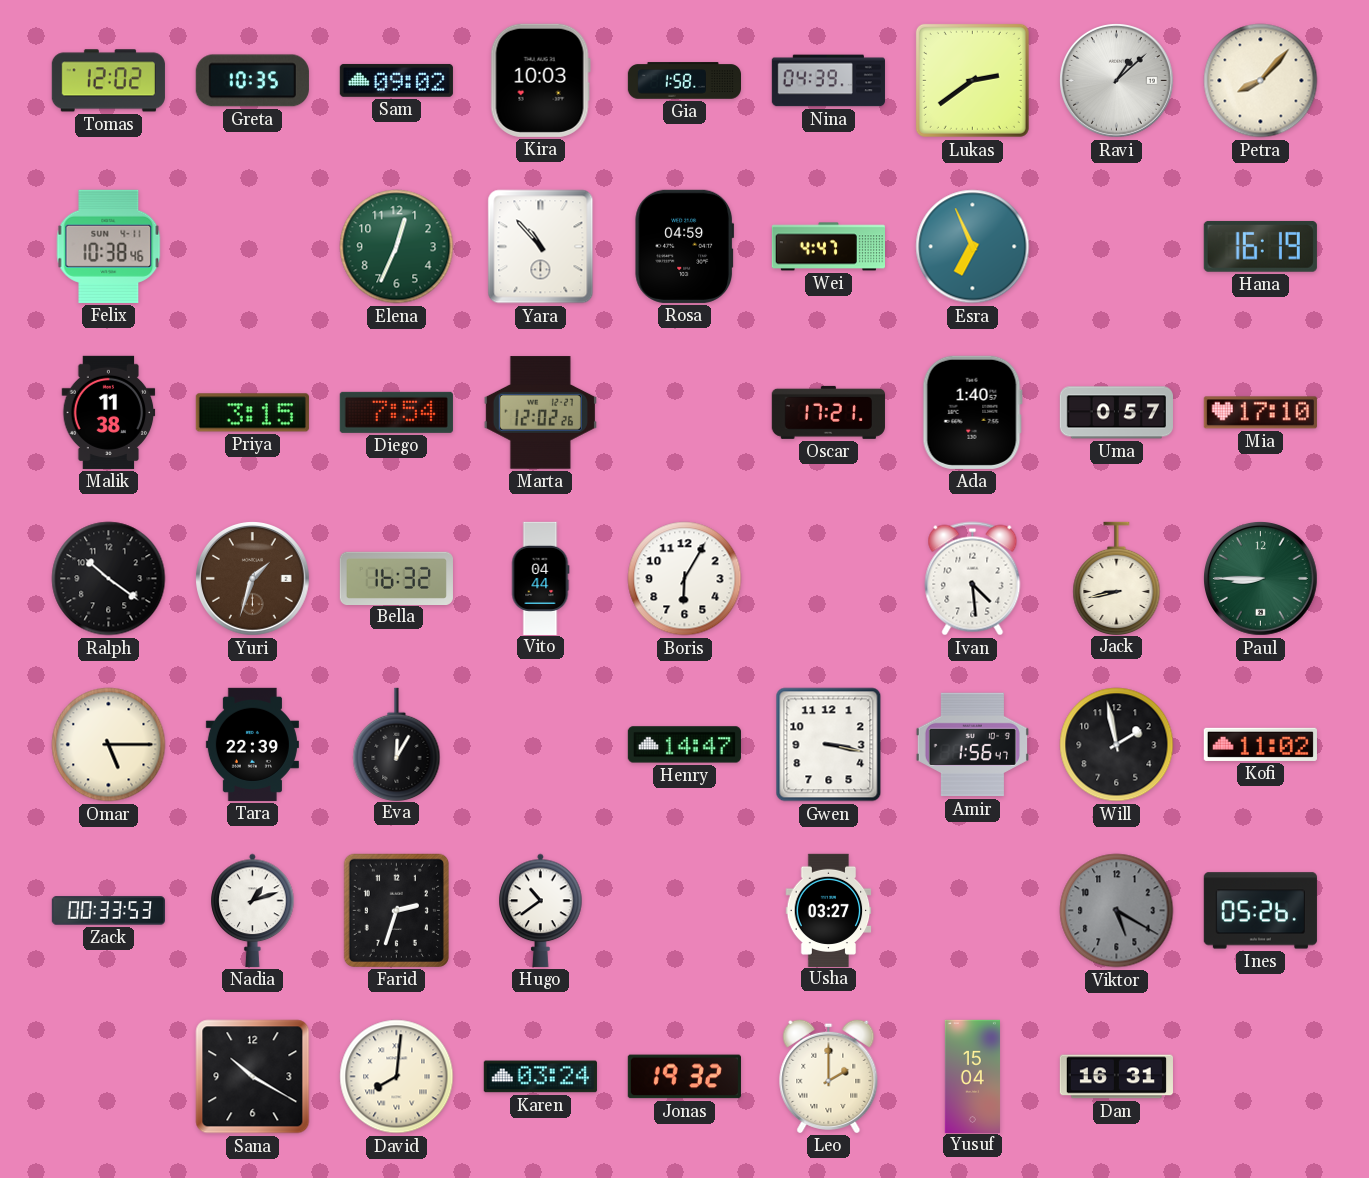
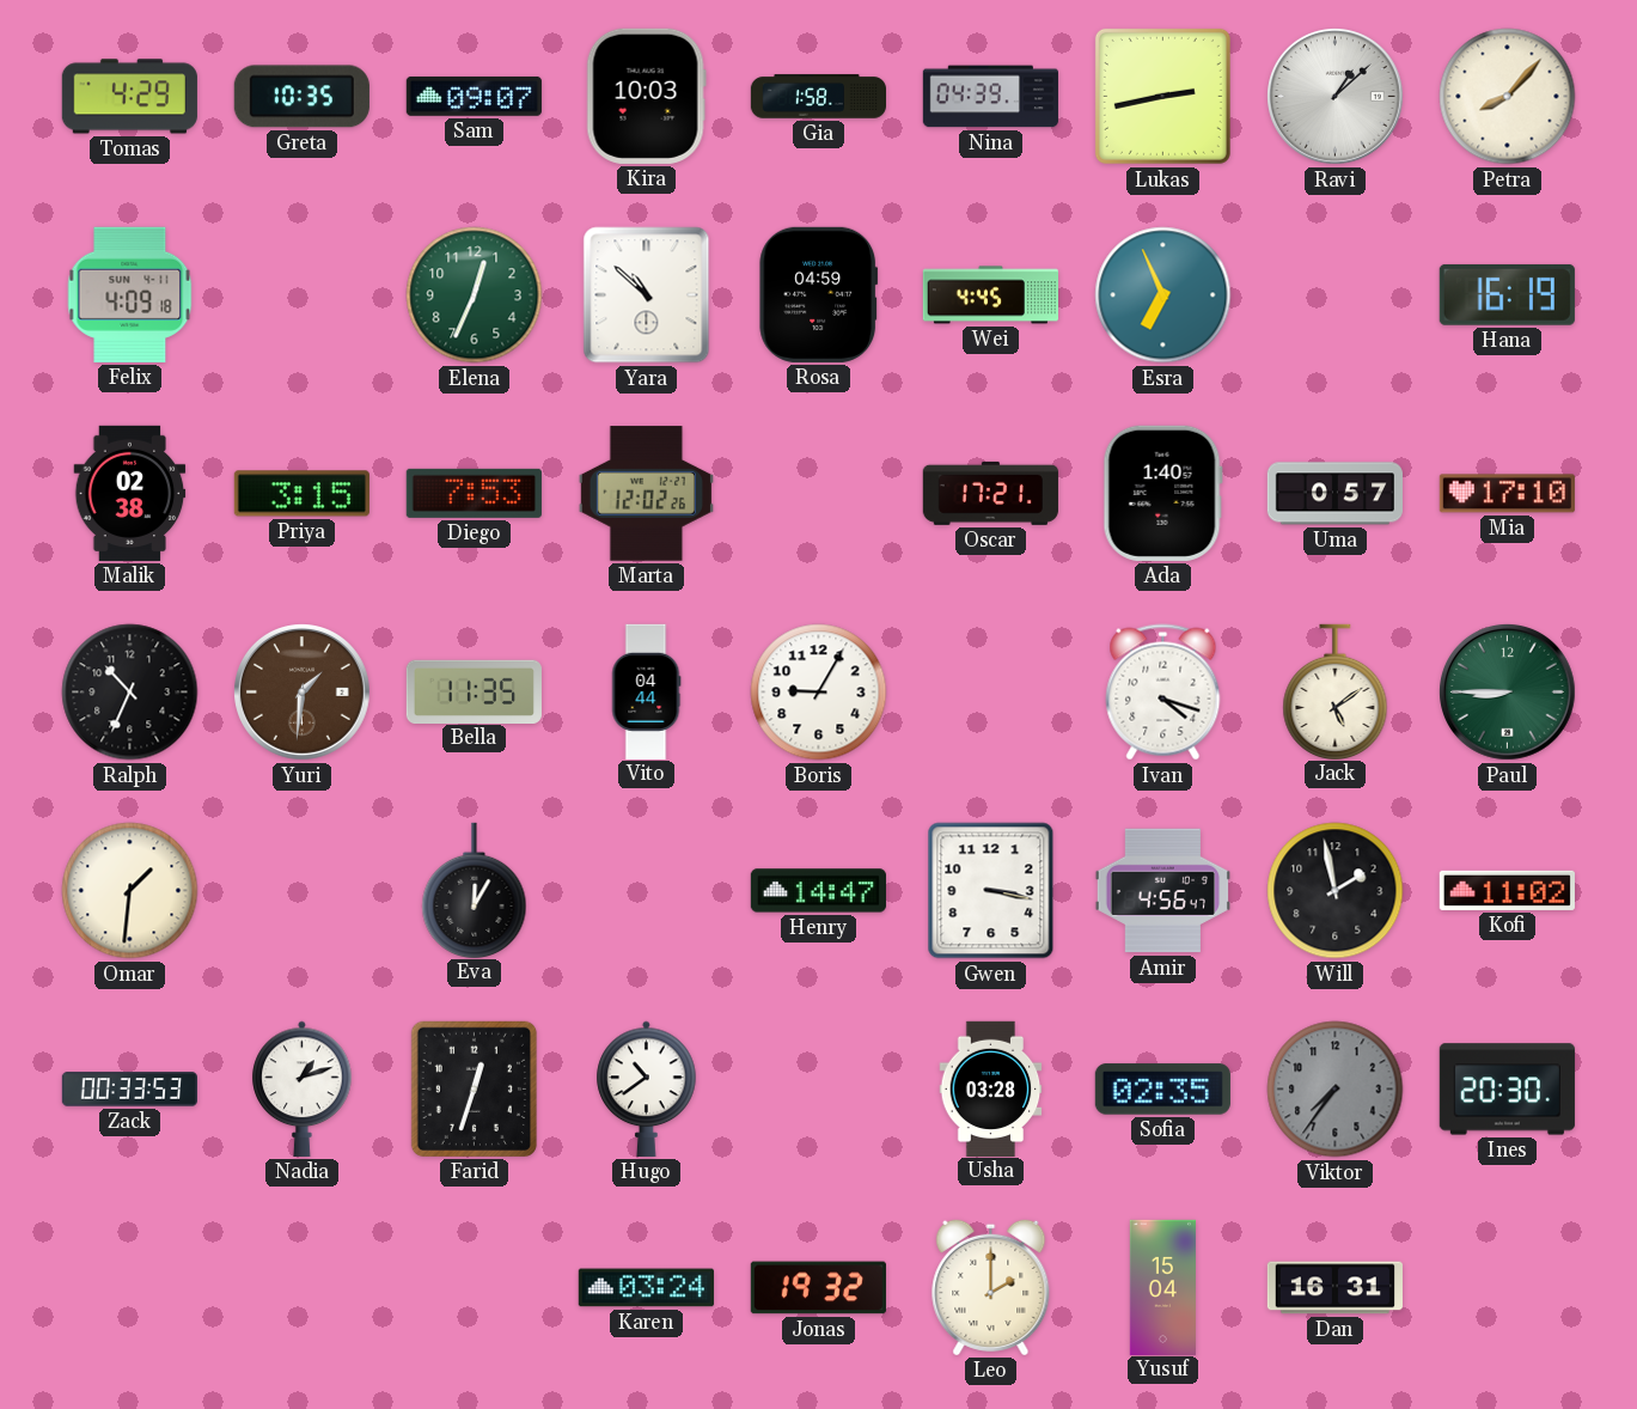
Tomas: 12:02 -> 4:29
Sam: 09:02 -> 09:07
Lukas: 2:39 -> 2:43
Felix: 10:38 -> 4:09
Yara: 10:53 -> 10:52
Wei: 4:47 -> 4:45
Malik: 11:38 -> 02:38
Diego: 7:54 -> 7:53
Ralph: 10:21 -> 10:34
Yuri: 1:33 -> 1:31
Bella: 16:32 -> 11:35
Boris: 6:05 -> 9:05
Ivan: 4:29 -> 4:18
Jack: 8:43 -> 5:09
Omar: 5:15 -> 1:31
Tara: 22:39 -> none
Amir: 1:56 -> 4:56
Farid: 2:33 -> 12:33
Usha: 03:27 -> 03:28
Sofia: none -> 02:35
Viktor: 5:20 -> 7:36
Ines: 05:26 -> 20:30
Sana: 10:20 -> none
David: 8:01 -> none
